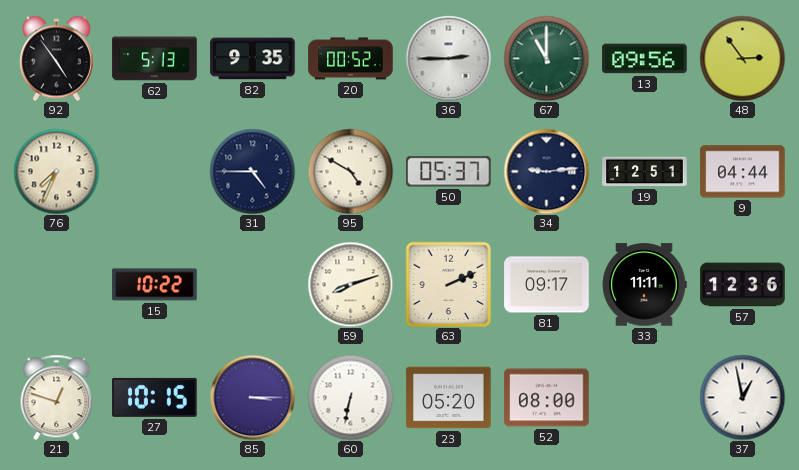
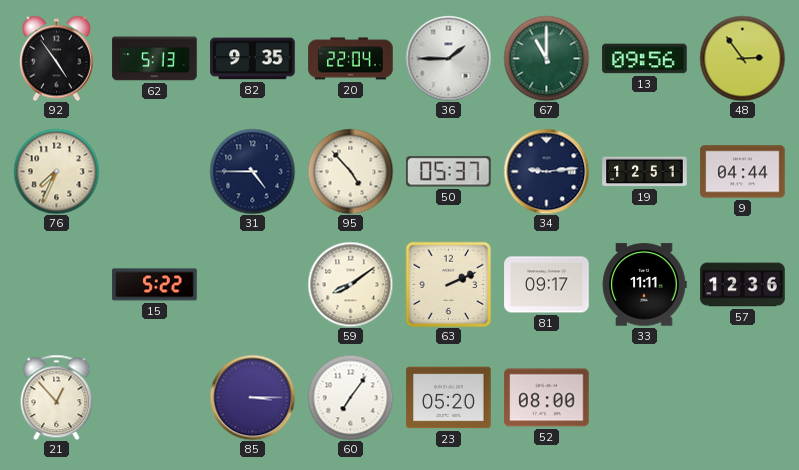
20: 00:52 -> 22:04
36: 2:45 -> 1:45
95: 4:50 -> 4:53
15: 10:22 -> 5:22
59: 8:12 -> 8:09
21: 12:48 -> 12:53
27: 10:15 -> none
60: 6:32 -> 7:06
37: 12:58 -> none
